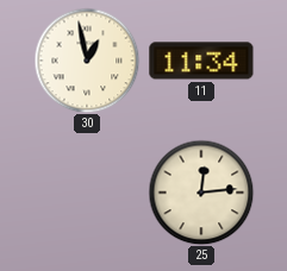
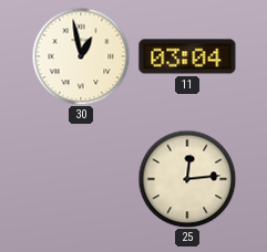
11: 11:34 -> 03:04
